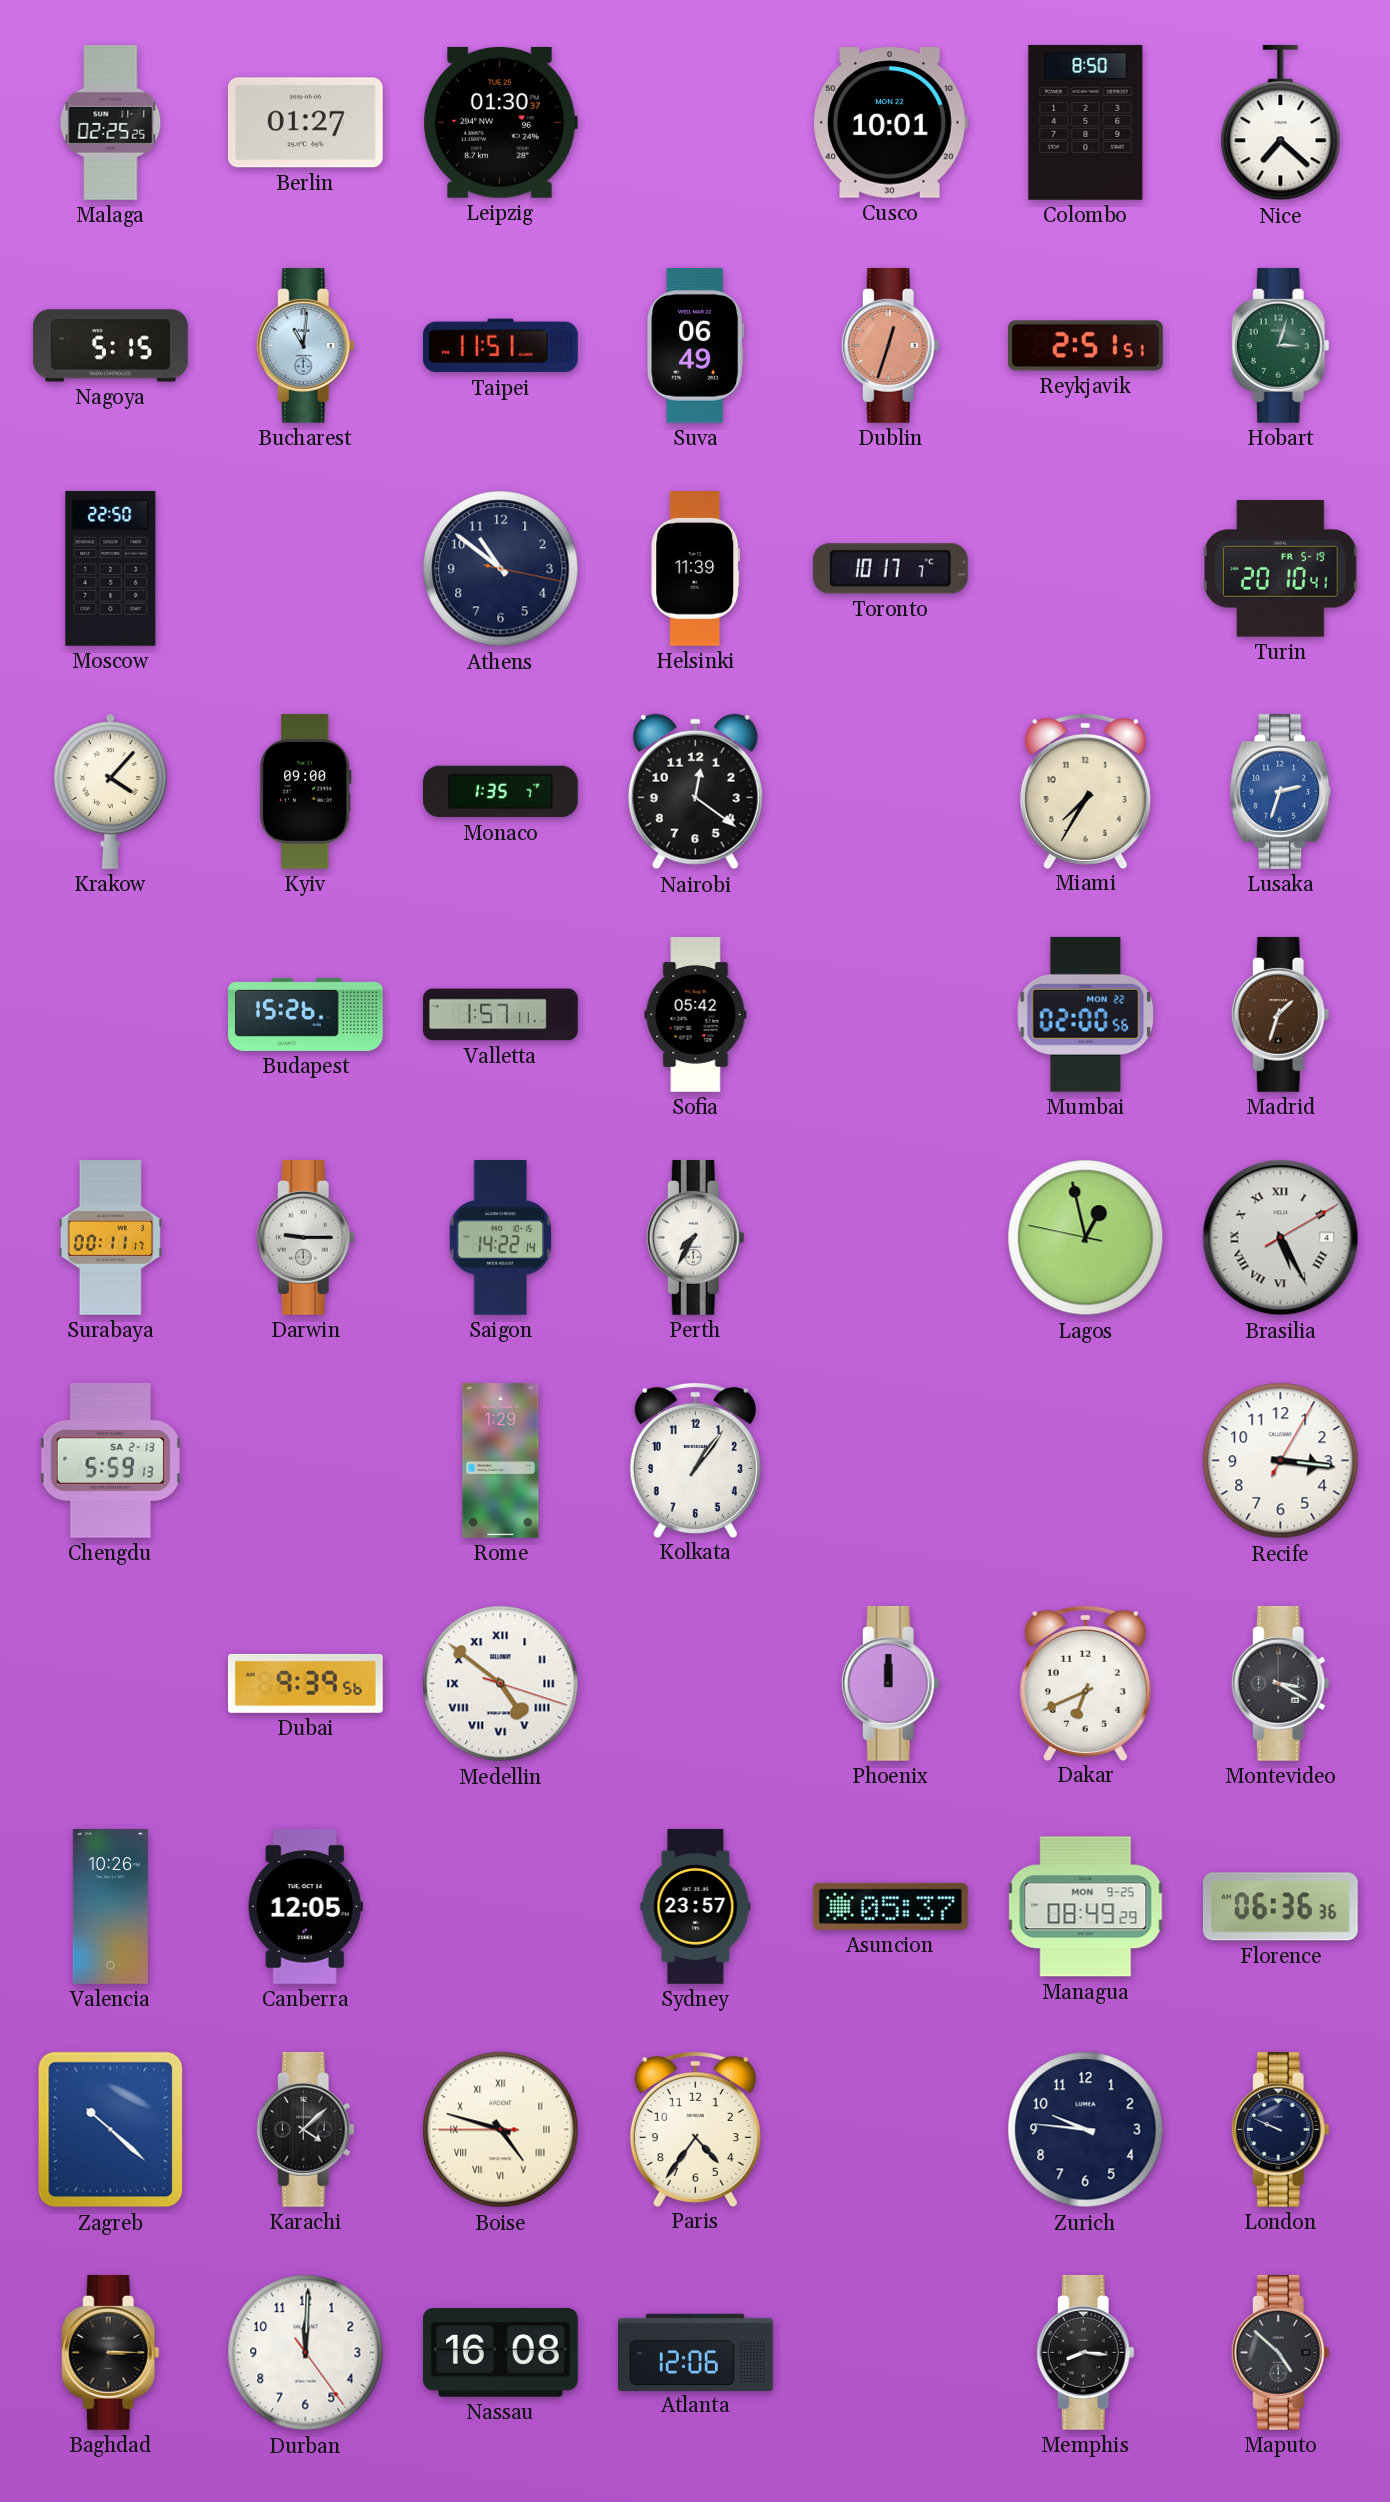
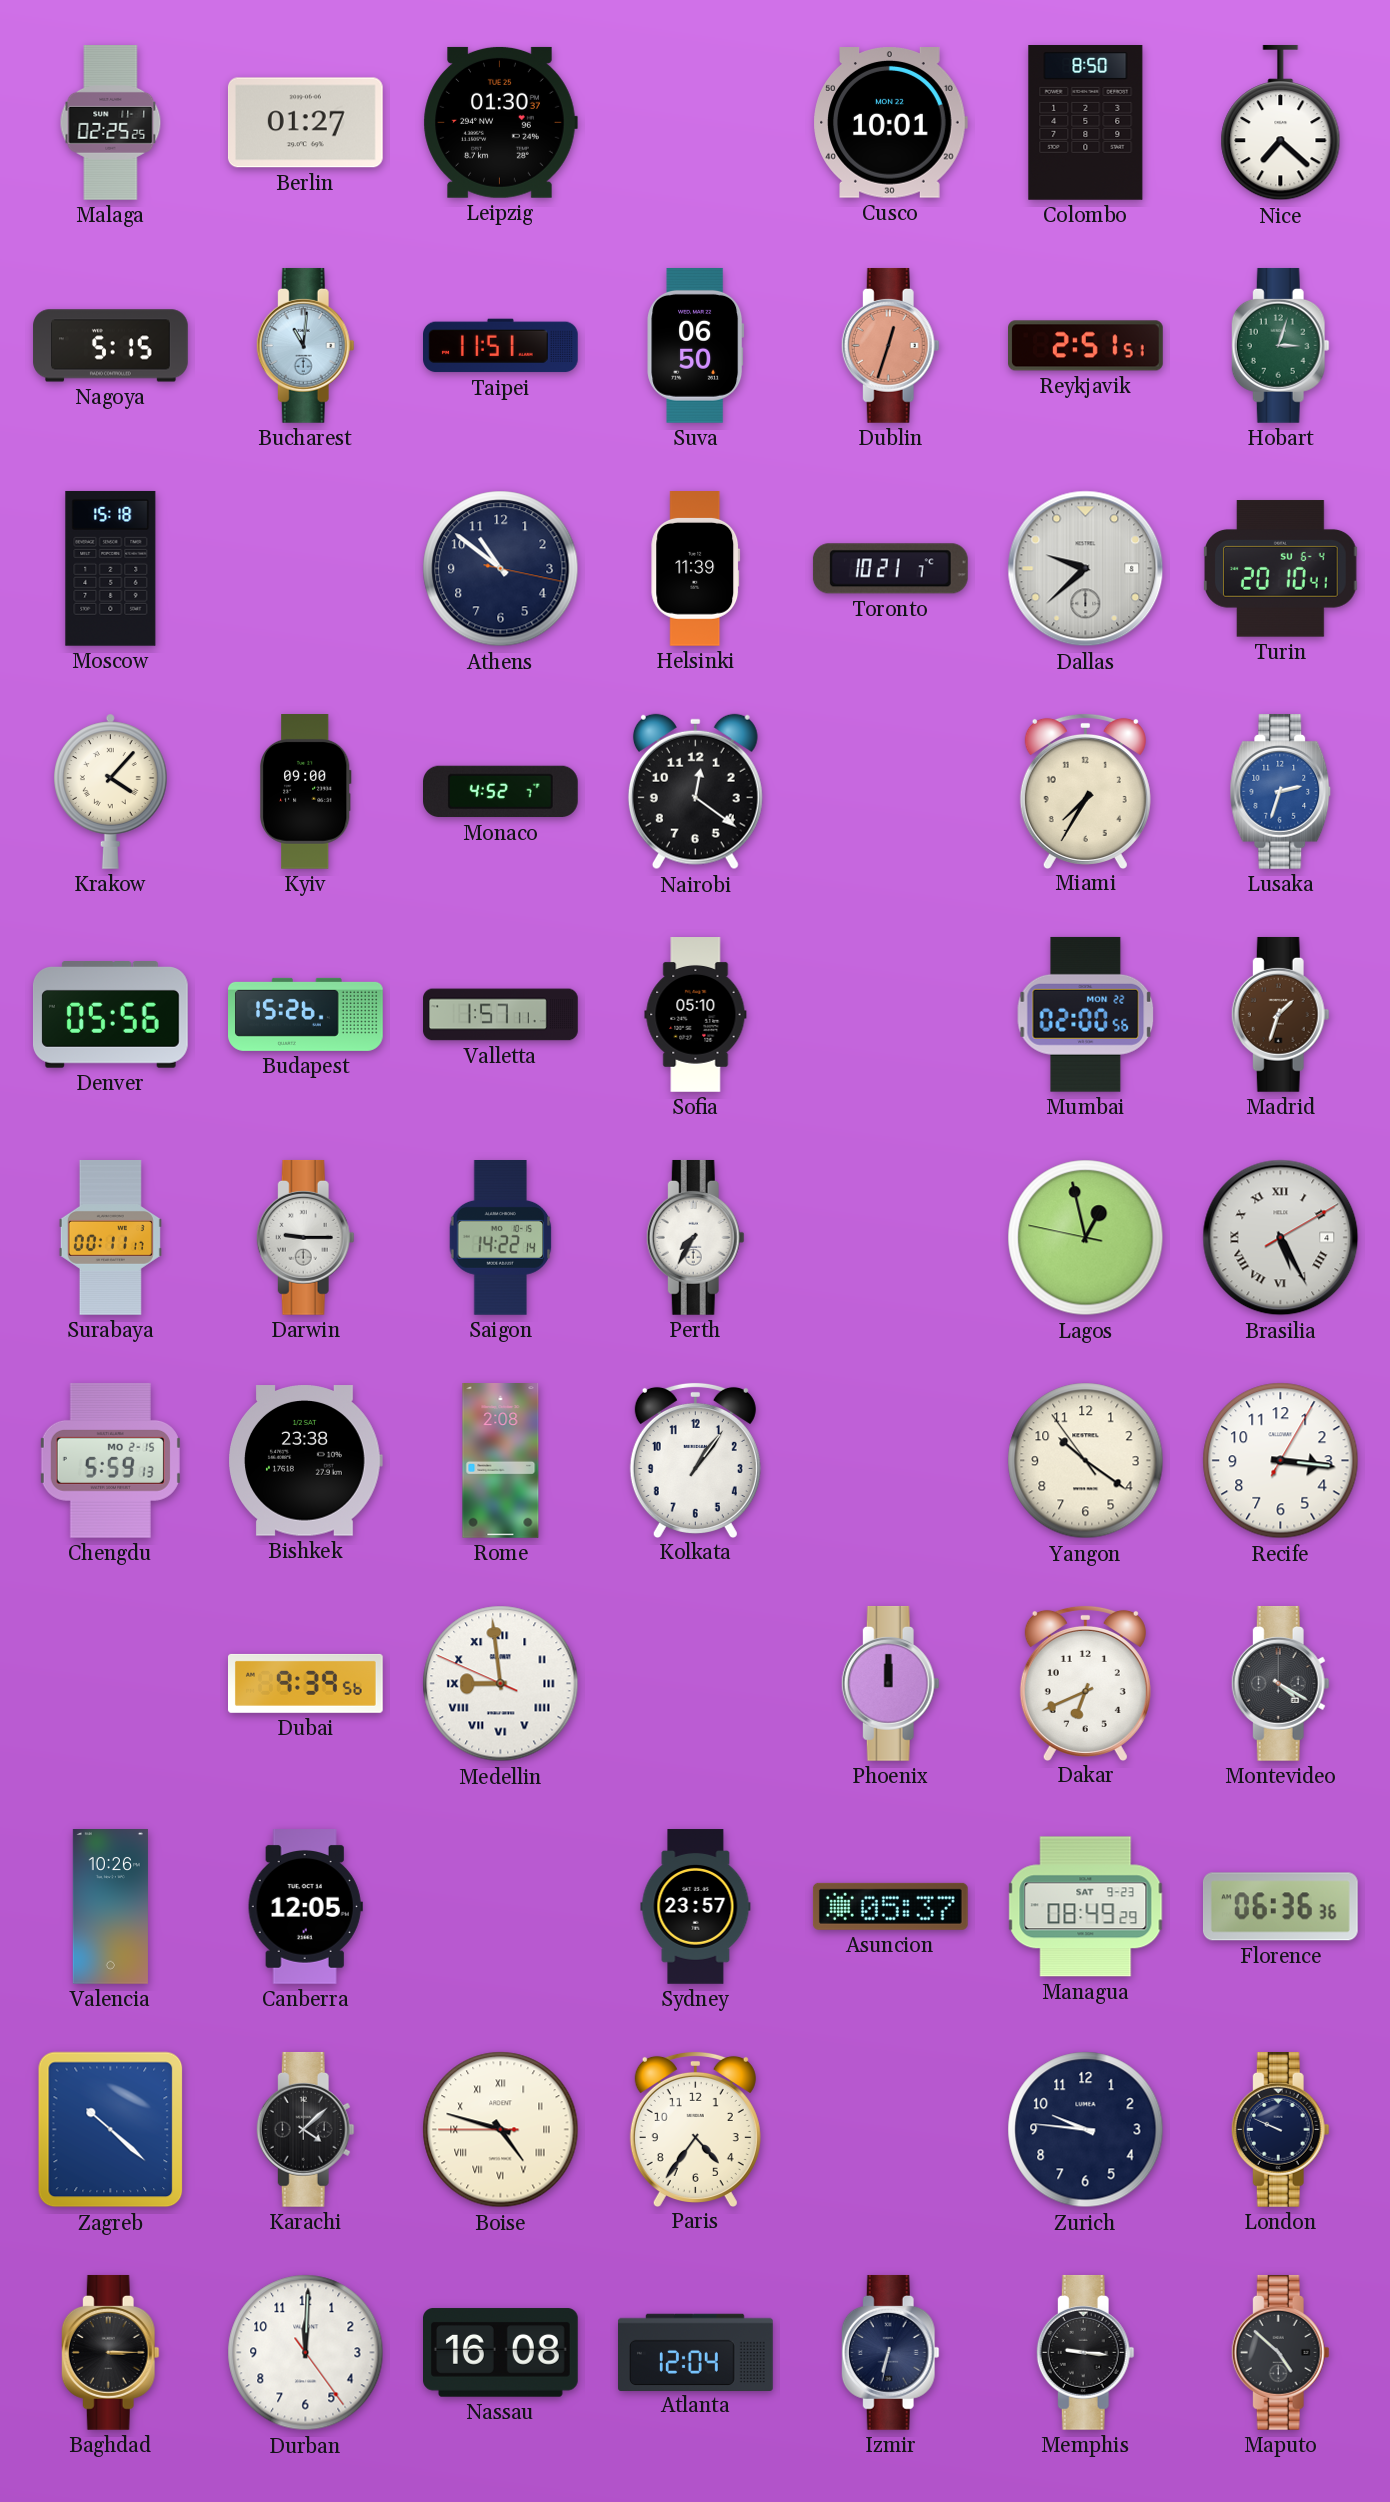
Suva: 06:49 -> 06:50
Moscow: 22:50 -> 15:18
Toronto: 10:17 -> 10:21
Dallas: none -> 9:38
Turin date: FR 5-19 -> SU 6-4
Monaco: 1:35 -> 4:52
Denver: none -> 05:56
Sofia: 05:42 -> 05:10
Chengdu date: SA 2-13 -> MO 2-15
Bishkek: none -> 23:38
Rome: 1:29 -> 2:08
Yangon: none -> 10:20
Medellin: 4:51 -> 8:58
Montevideo: 3:20 -> 4:20
Managua date: MON 9-25 -> SAT 9-23
Atlanta: 12:06 -> 12:04
Izmir: none -> 6:32
Memphis: 8:16 -> 9:16
